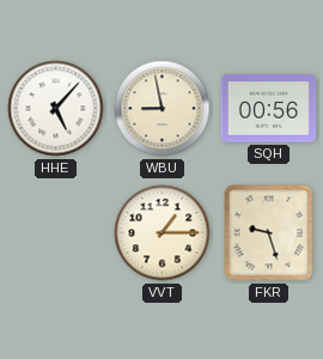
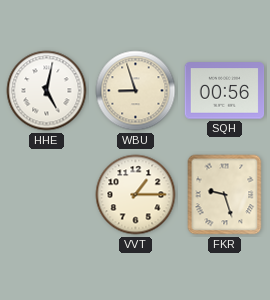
HHE: 5:07 -> 5:02
WBU: 8:58 -> 8:57
